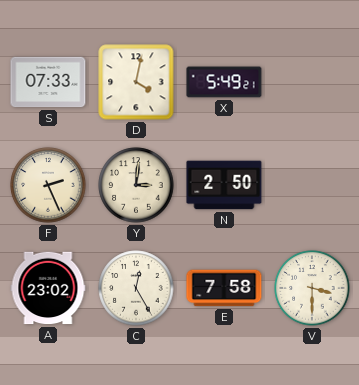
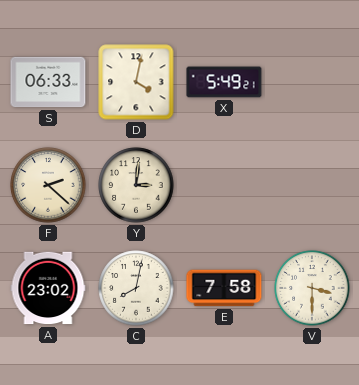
S: 07:33 -> 06:33
F: 2:26 -> 2:22
N: 2:50 -> none
C: 12:25 -> 8:02
